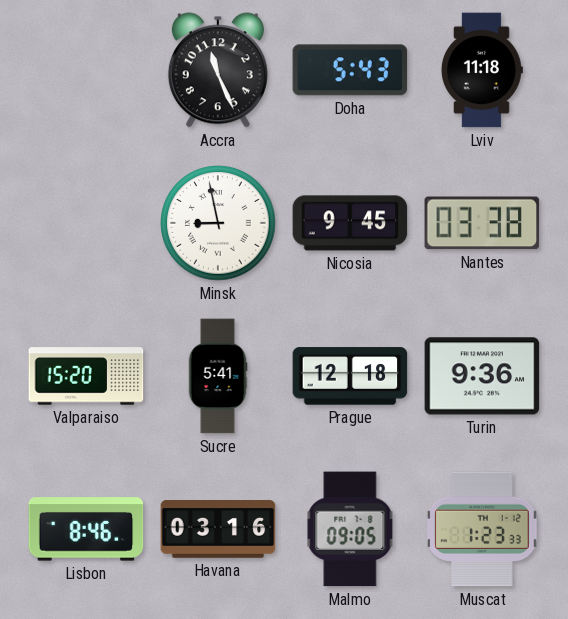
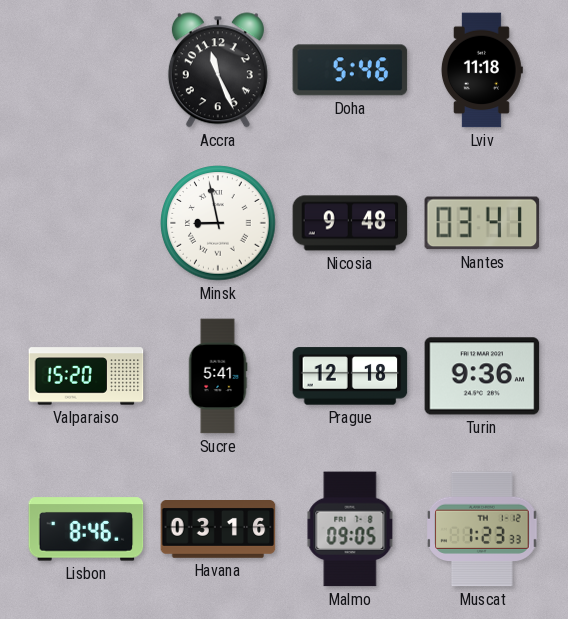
Doha: 5:43 -> 5:46
Nicosia: 9:45 -> 9:48
Nantes: 03:38 -> 03:41
